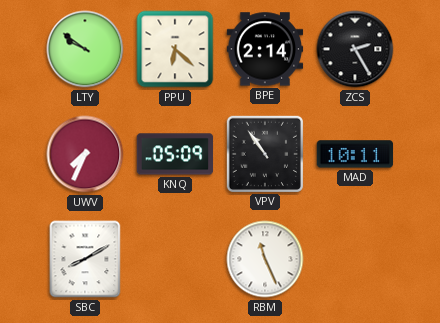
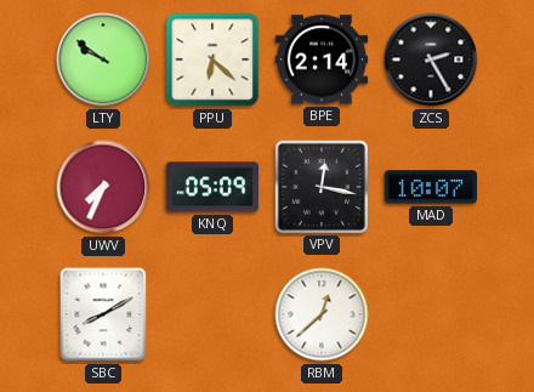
VPV: 10:54 -> 12:17
MAD: 10:11 -> 10:07
RBM: 11:26 -> 12:38
